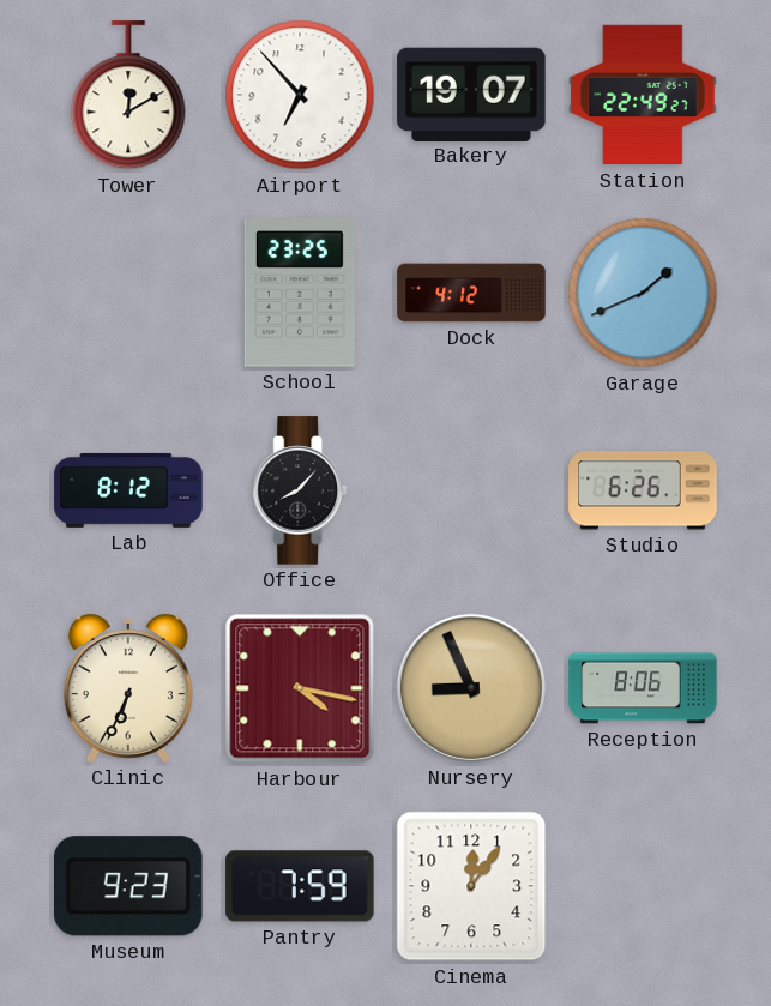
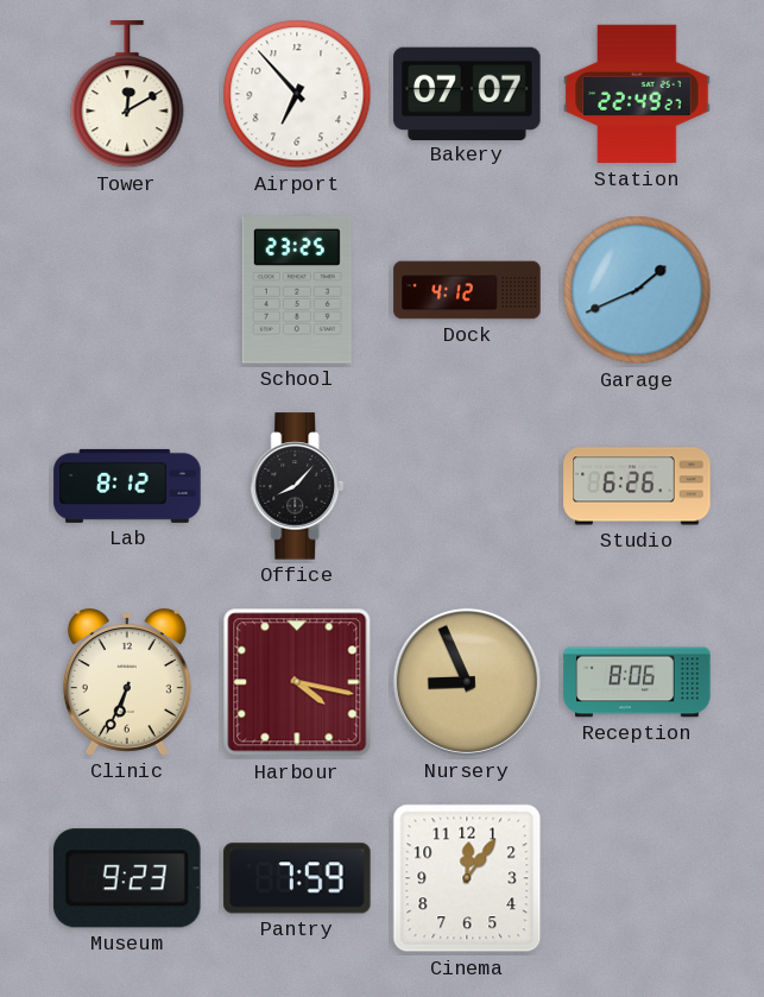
Bakery: 19:07 -> 07:07
